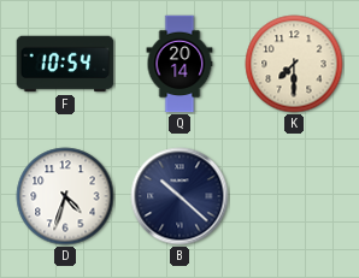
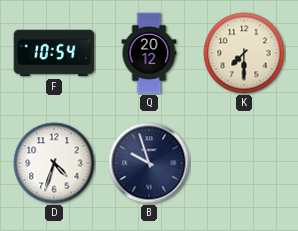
Q: 20:14 -> 20:12
B: 10:22 -> 9:57
